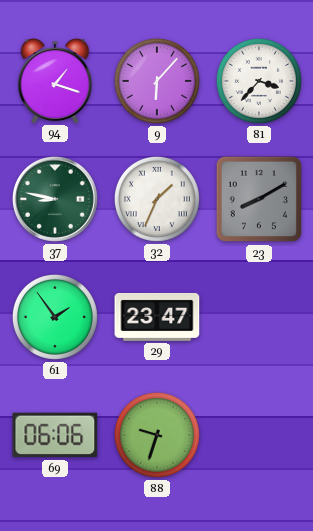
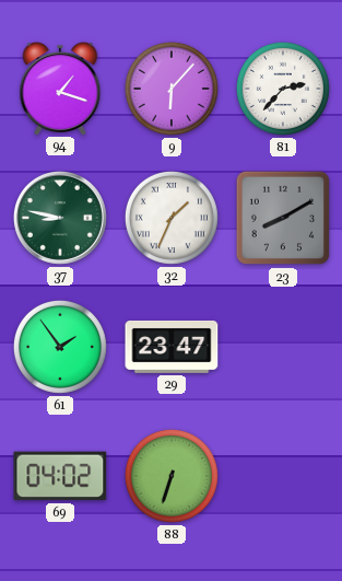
81: 3:37 -> 2:37
69: 06:06 -> 04:02
88: 9:33 -> 6:33
